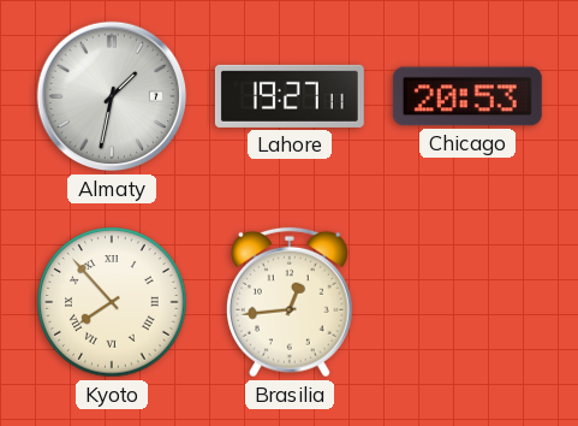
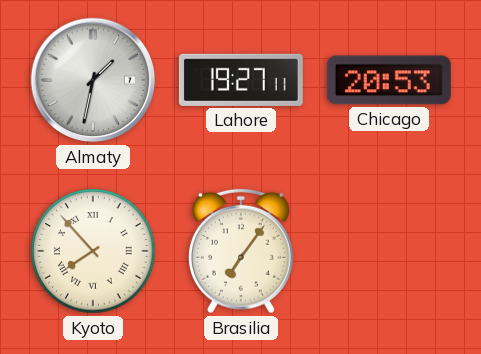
Brasilia: 12:44 -> 7:06
